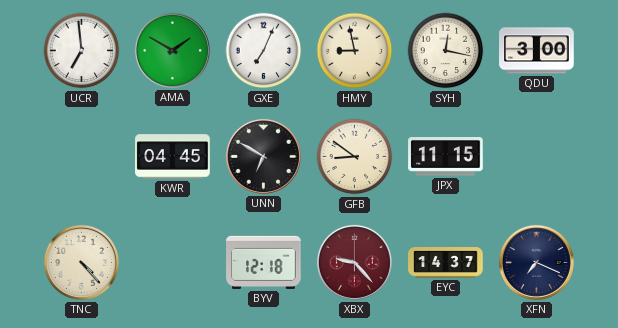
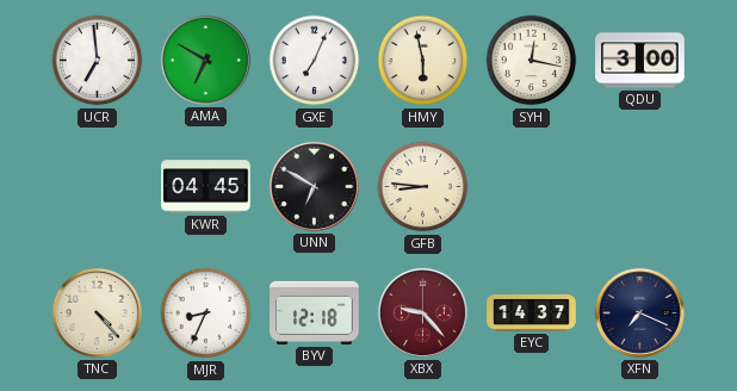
AMA: 1:50 -> 6:50
HMY: 8:58 -> 5:58
GFB: 8:51 -> 8:46
JPX: 11:15 -> none
MJR: none -> 8:34
